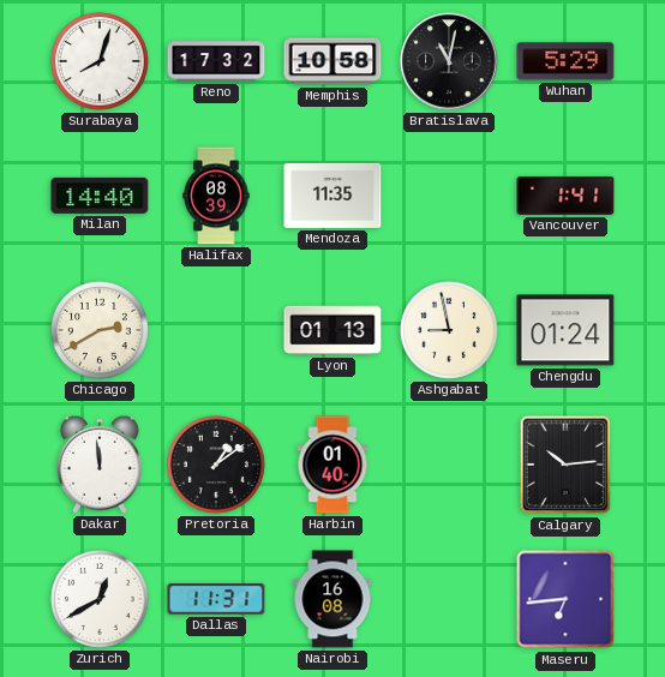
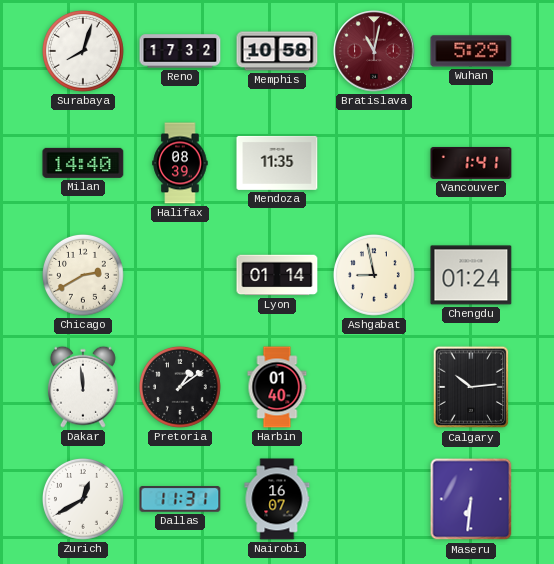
Bratislava dial: black -> burgundy
Lyon: 01:13 -> 01:14
Nairobi: 16:08 -> 16:07
Maseru: 6:44 -> 6:31
